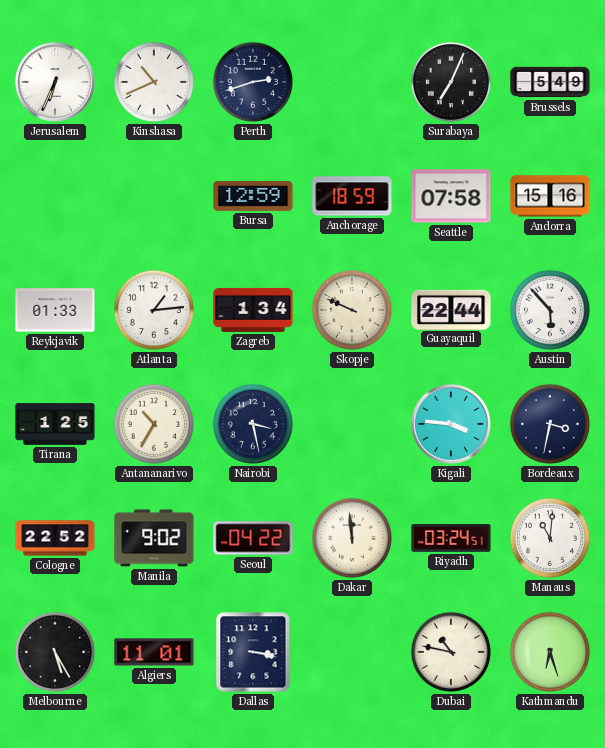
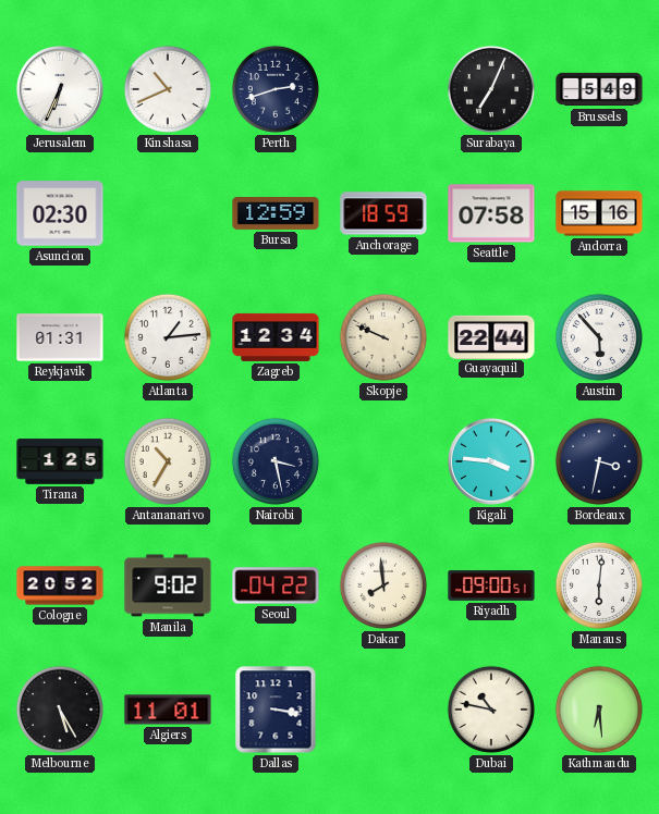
Asuncion: none -> 02:30
Reykjavik: 01:33 -> 01:31
Zagreb: 1:34 -> 12:34
Cologne: 22:52 -> 20:52
Dakar: 11:59 -> 7:59
Riyadh: 03:24 -> 09:00
Manaus: 11:01 -> 6:01
Kathmandu: 6:27 -> 6:29
